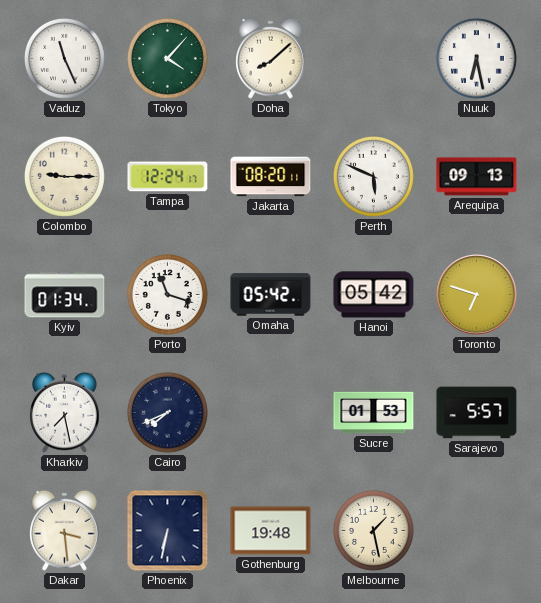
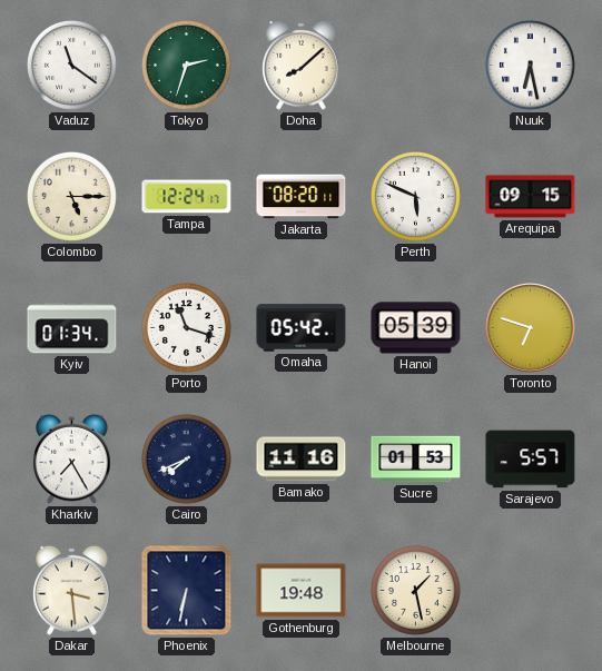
Vaduz: 11:26 -> 11:21
Tokyo: 4:07 -> 2:33
Colombo: 9:15 -> 5:15
Arequipa: 09:13 -> 09:15
Hanoi: 05:42 -> 05:39
Kharkiv: 7:28 -> 7:25
Bamako: none -> 11:16
